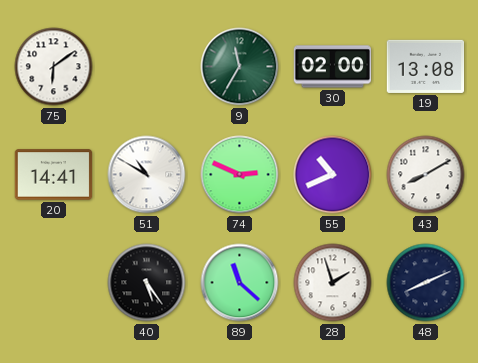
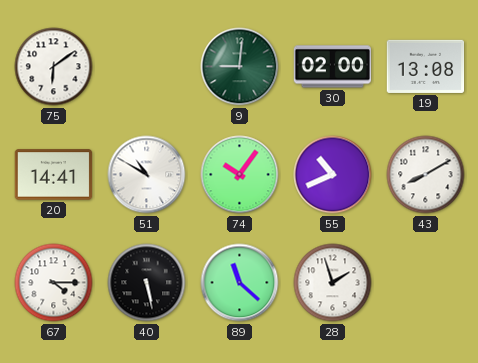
9: 11:35 -> 9:01
74: 2:49 -> 10:06
67: none -> 4:15
40: 5:24 -> 5:28
48: 8:11 -> none
